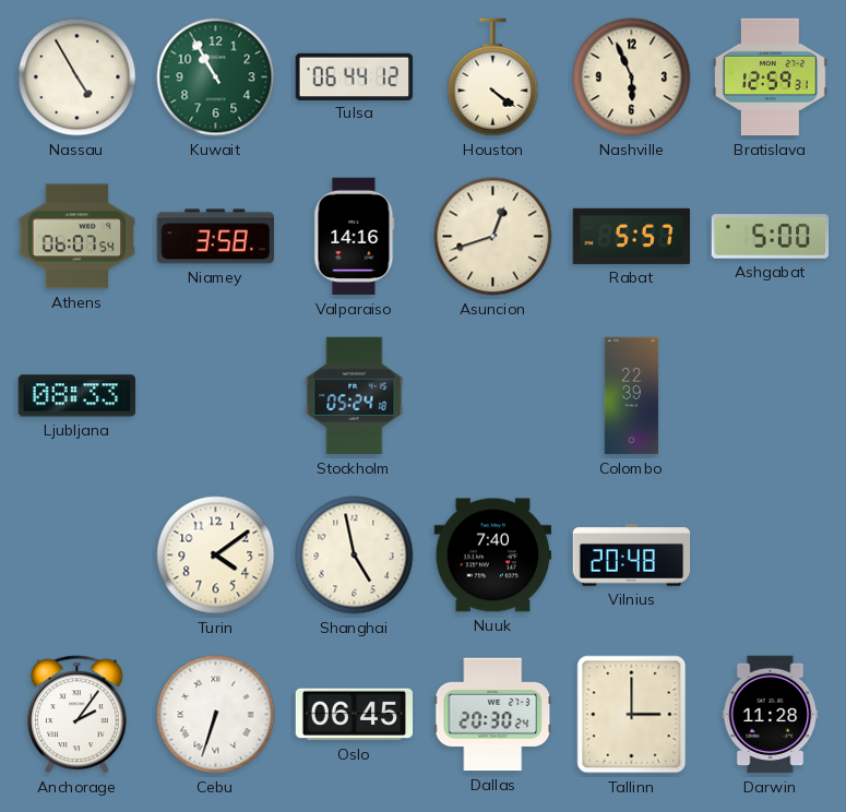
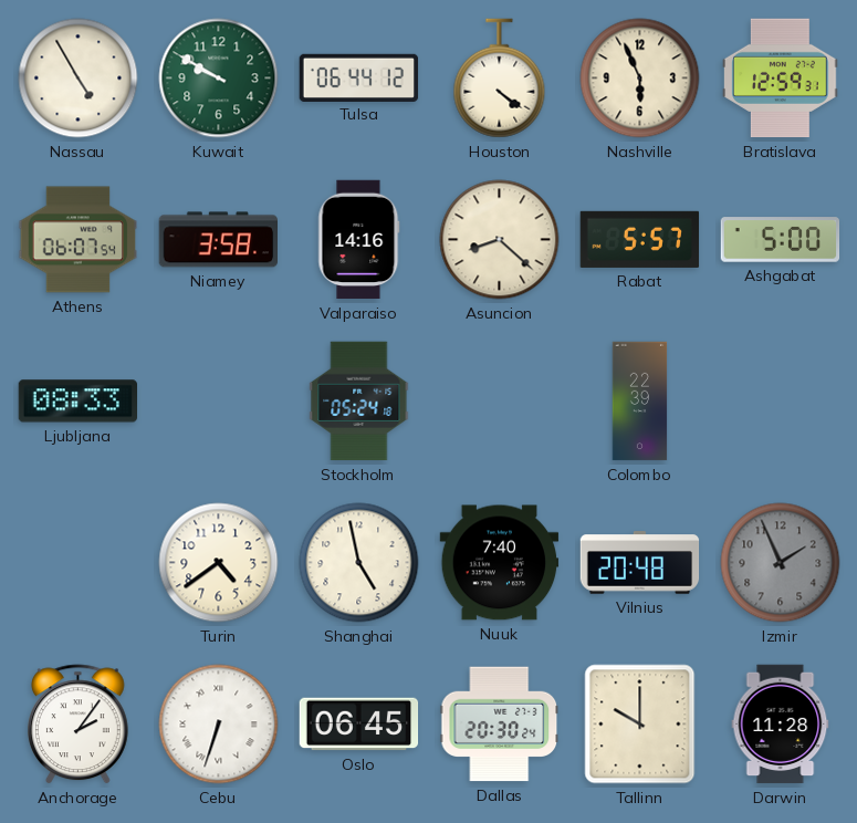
Kuwait: 10:55 -> 9:50
Asuncion: 12:42 -> 8:22
Turin: 4:09 -> 4:39
Izmir: none -> 1:56
Tallinn: 3:00 -> 10:00
